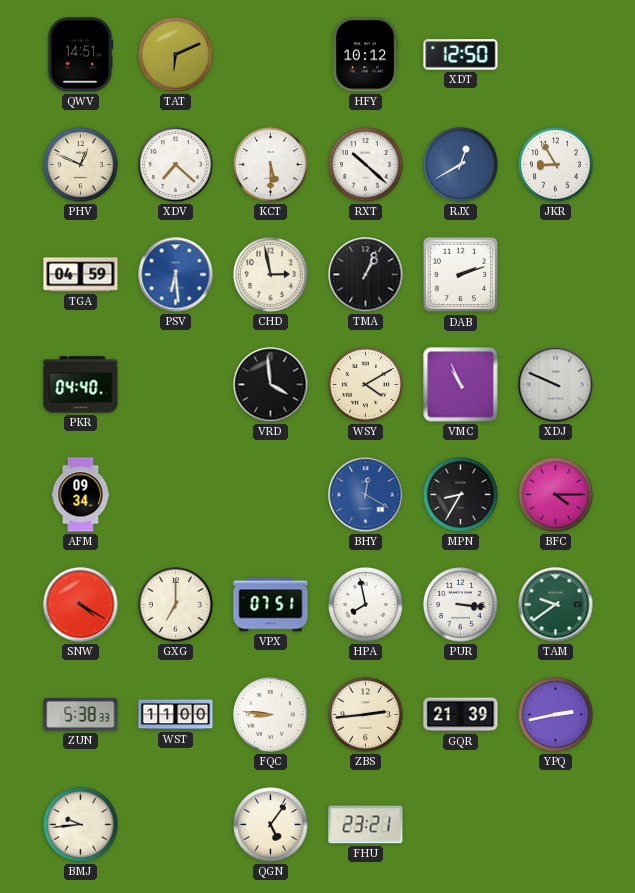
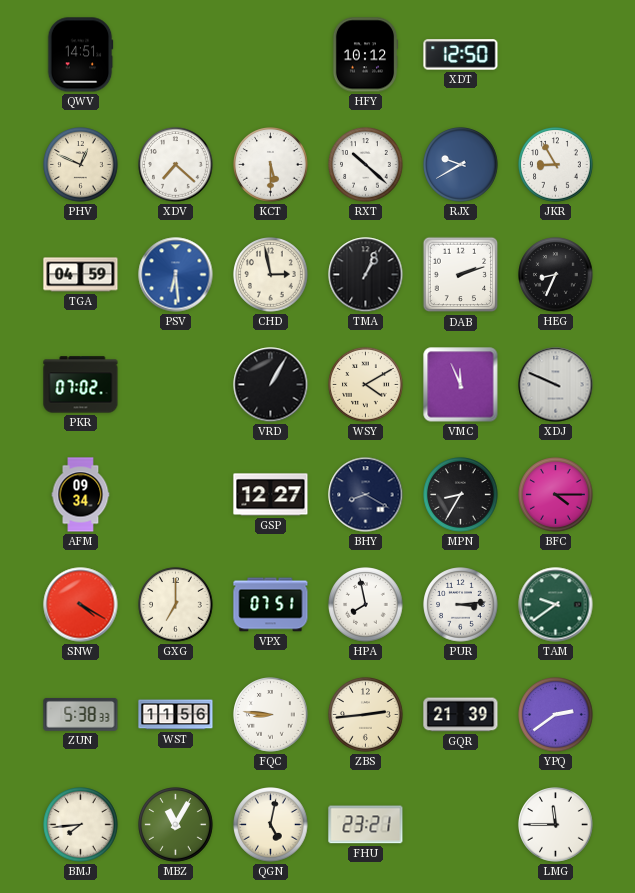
TAT: 6:11 -> none
RJX: 12:40 -> 9:40
HEG: none -> 8:34
PKR: 04:40 -> 07:02
VRD: 3:59 -> 1:05
VMC: 10:56 -> 11:56
GSP: none -> 12:27
BHY: 12:20 -> 8:20
BHY dial: blue -> navy
PUR: 3:16 -> 3:14
WST: 11:00 -> 11:56
YPQ: 2:43 -> 2:39
BMJ: 9:44 -> 7:44
MBZ: none -> 11:05
QGN: 5:06 -> 5:02
LMG: none -> 11:45
